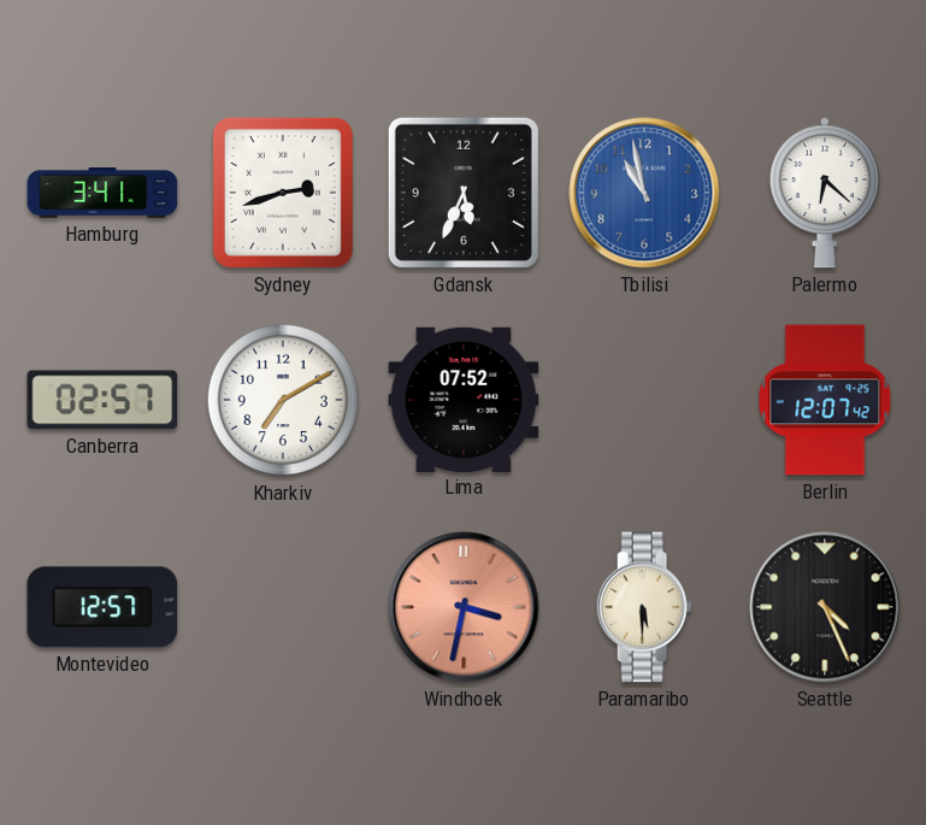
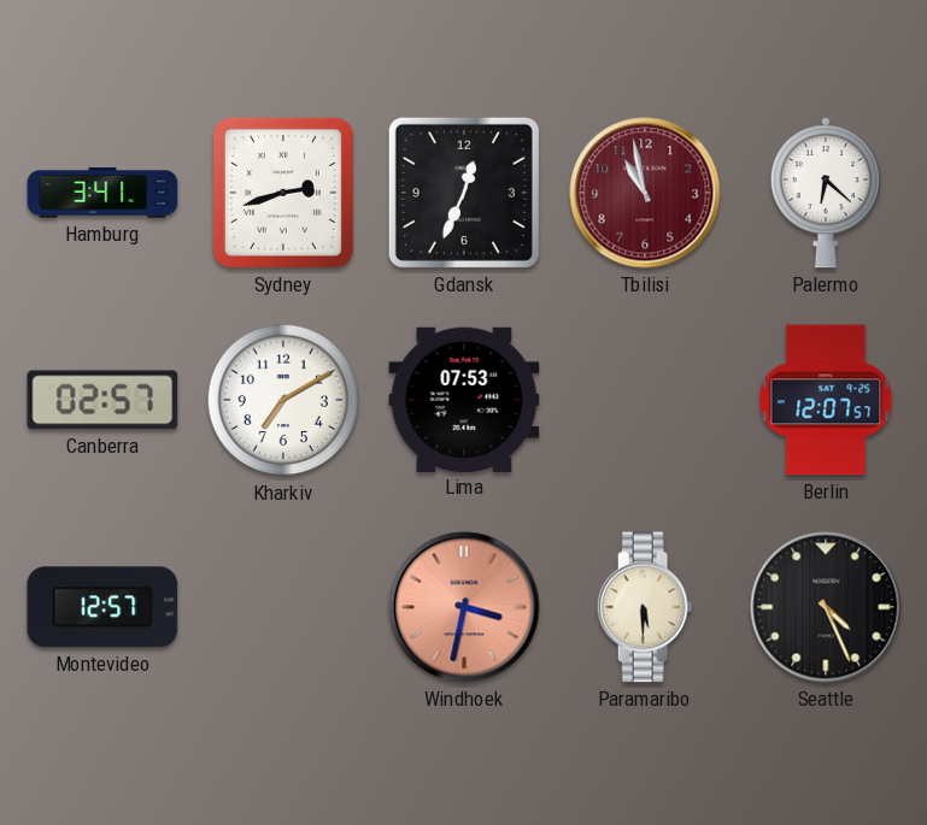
Gdansk: 5:34 -> 12:34
Tbilisi dial: blue -> burgundy
Lima: 07:52 -> 07:53
Berlin: 12:07:42 -> 12:07:57
